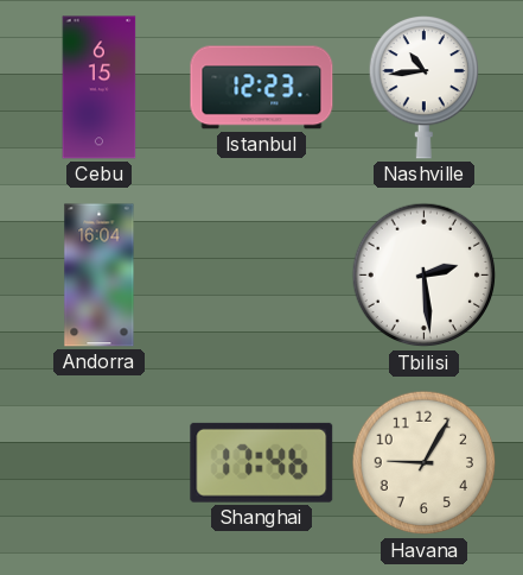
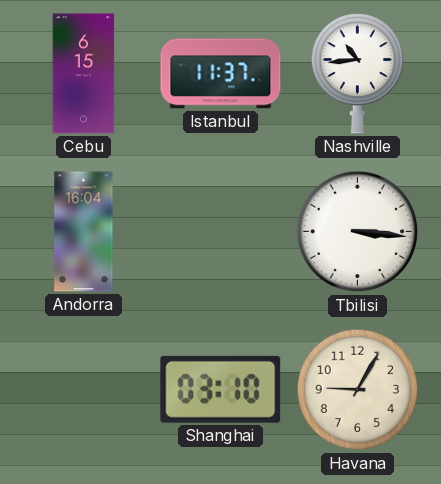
Istanbul: 12:23 -> 11:37
Tbilisi: 2:29 -> 3:16
Shanghai: 17:46 -> 03:10
